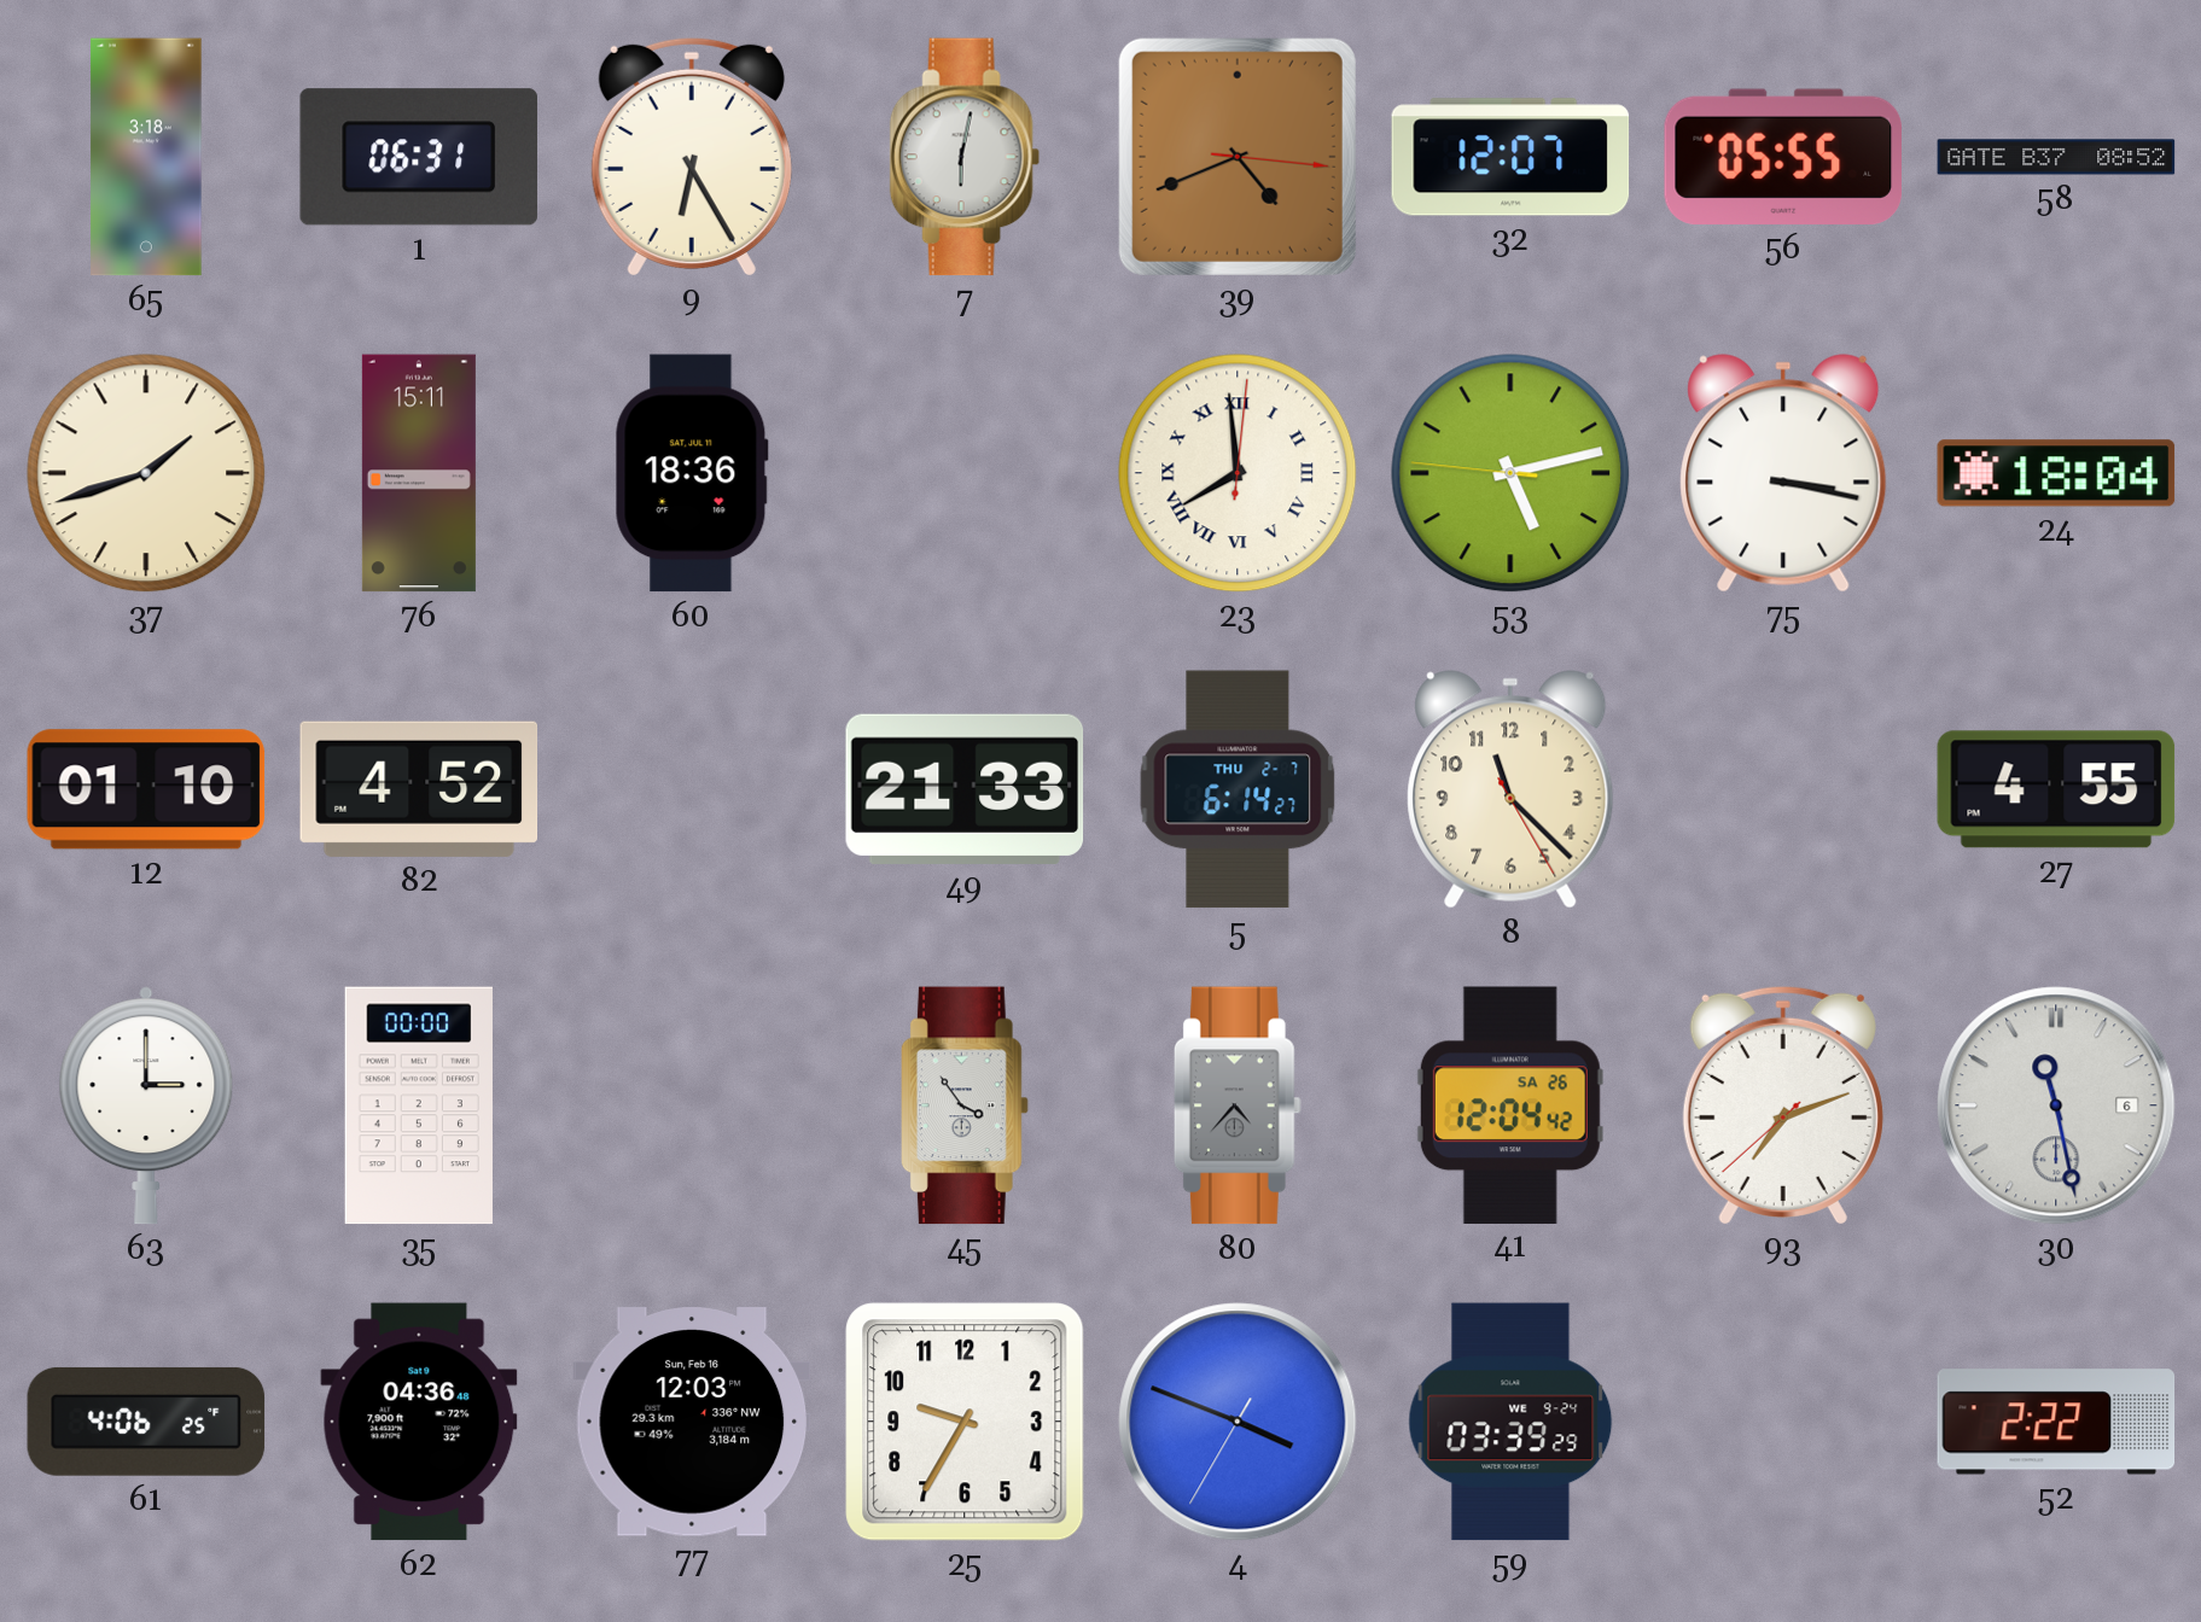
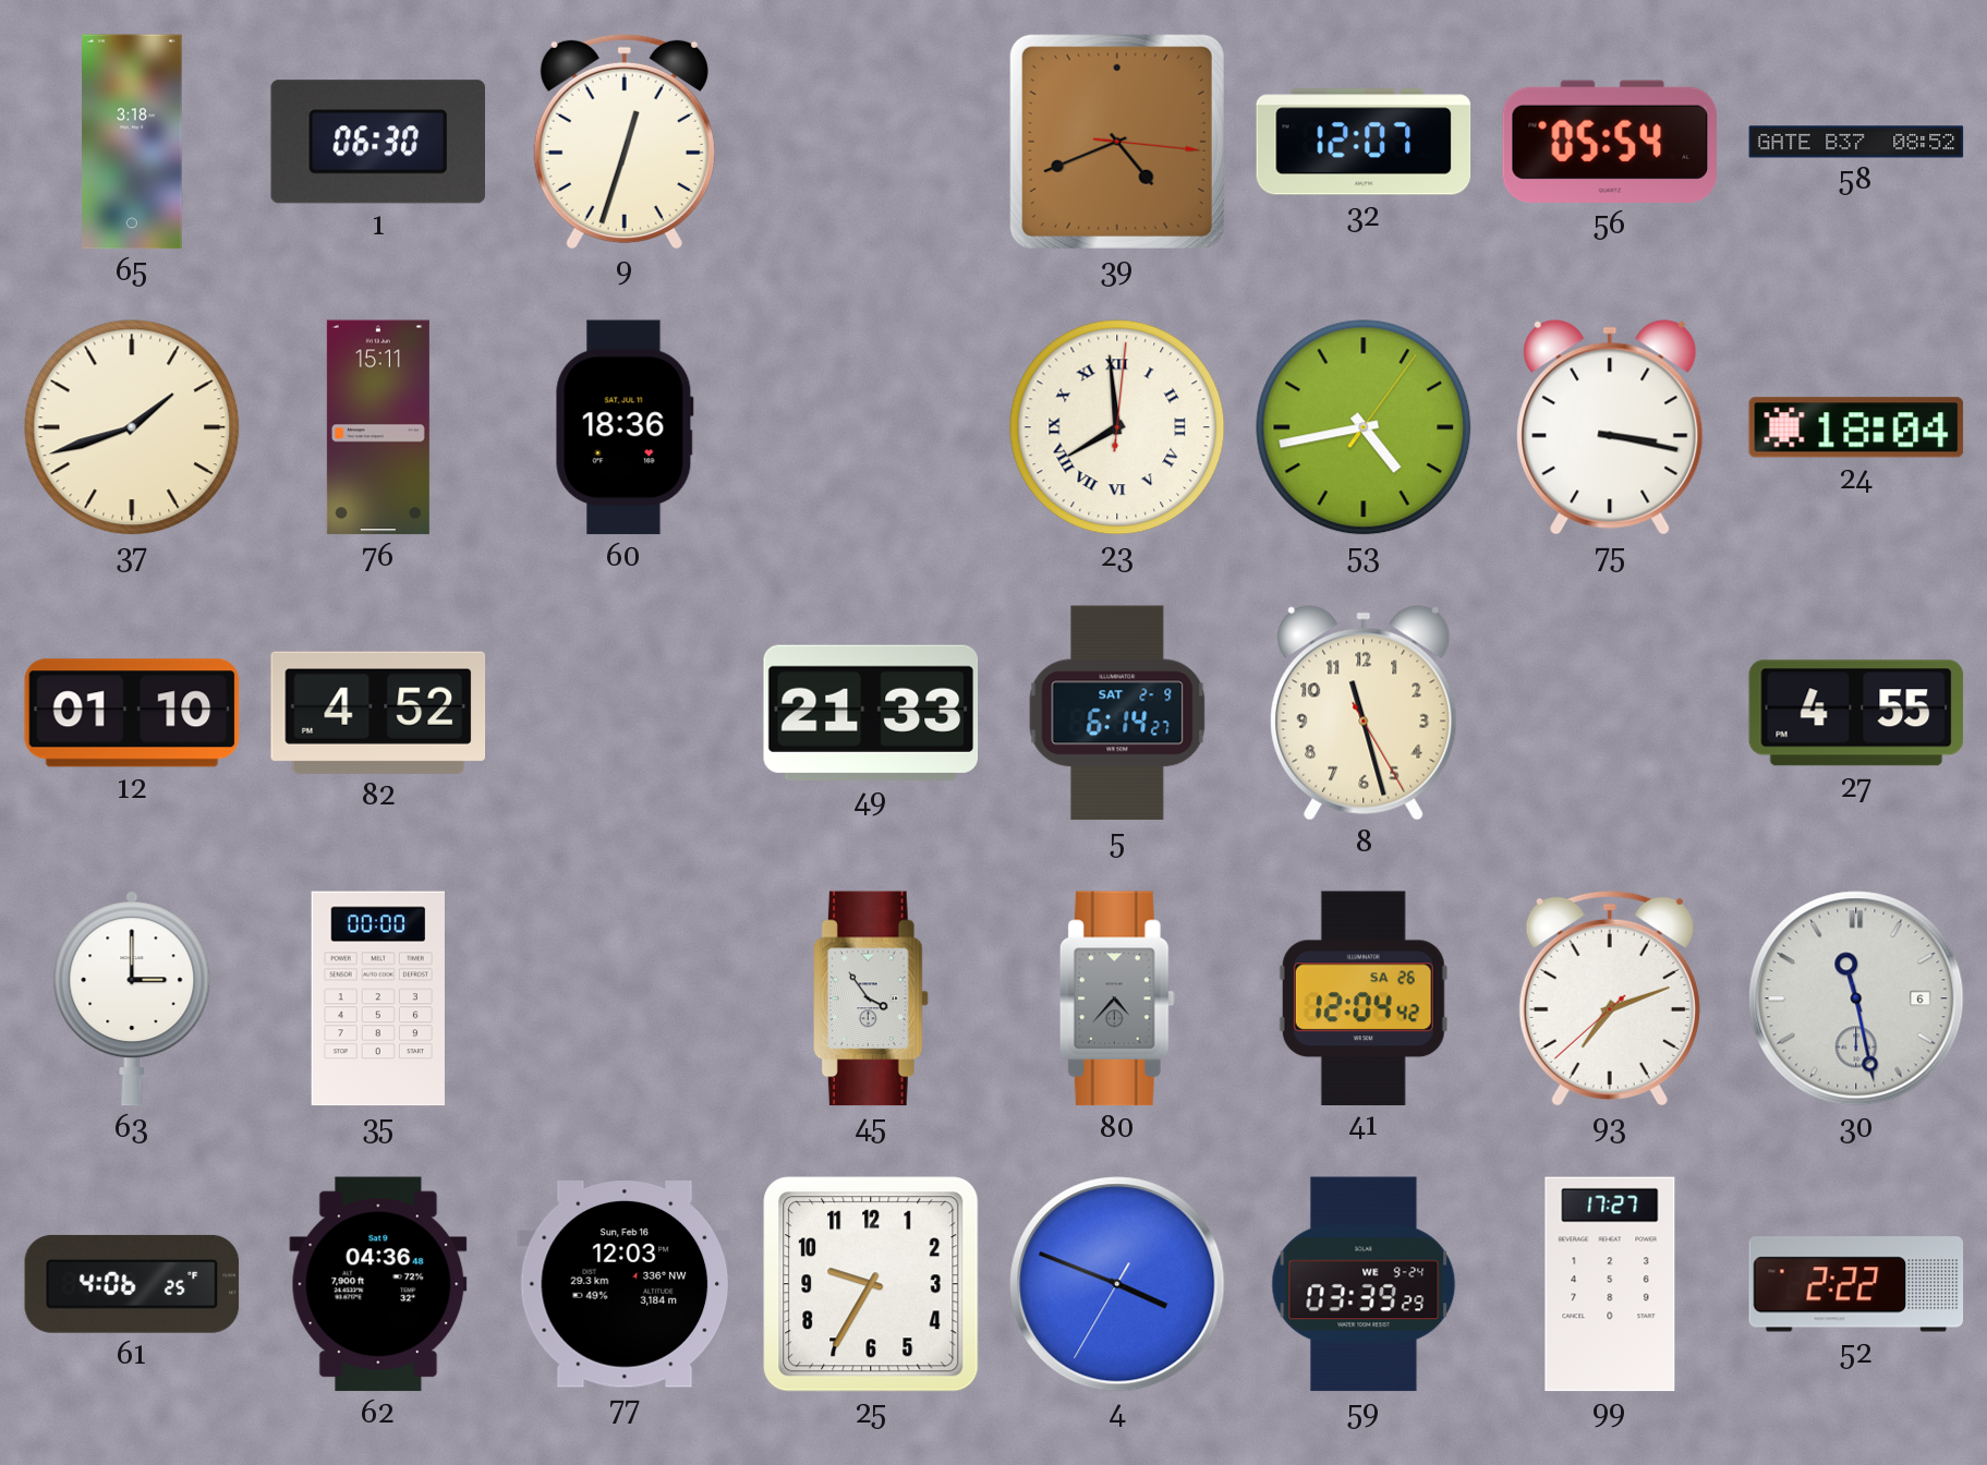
1: 06:31 -> 06:30
9: 6:25 -> 12:33
7: 6:02 -> none
56: 05:55 -> 05:54
53: 5:12 -> 4:43
5 date: THU 2-7 -> SAT 2-9
8: 11:22 -> 11:27
99: none -> 17:27
